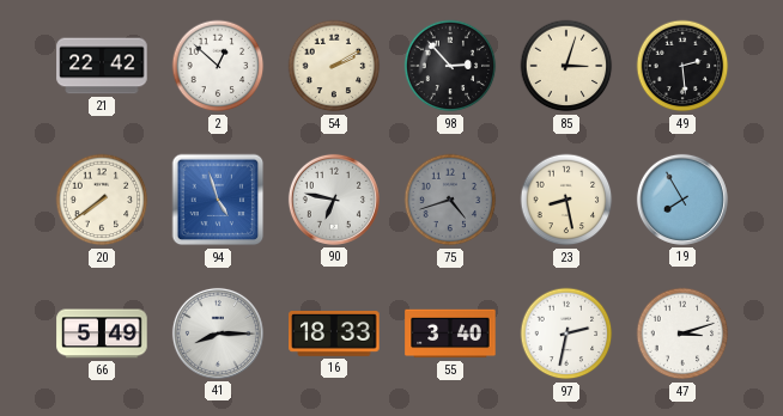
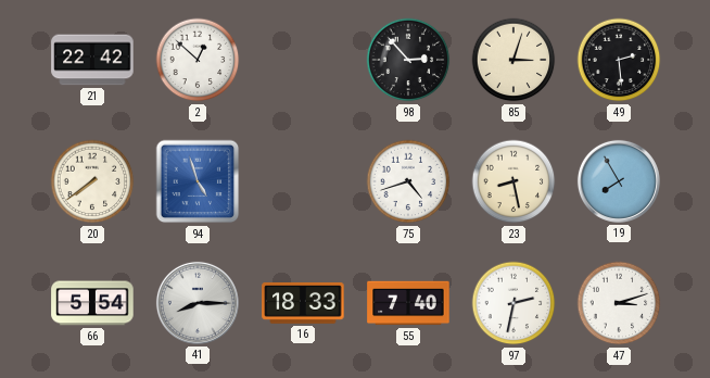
54: 2:10 -> none
90: 6:47 -> none
75 dial: grey -> white
66: 5:49 -> 5:54
55: 3:40 -> 7:40
